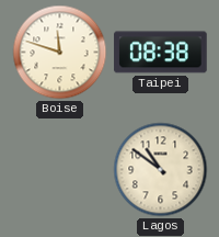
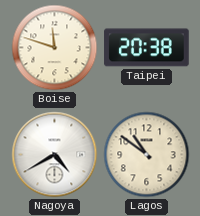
Taipei: 08:38 -> 20:38
Nagoya: none -> 4:40
